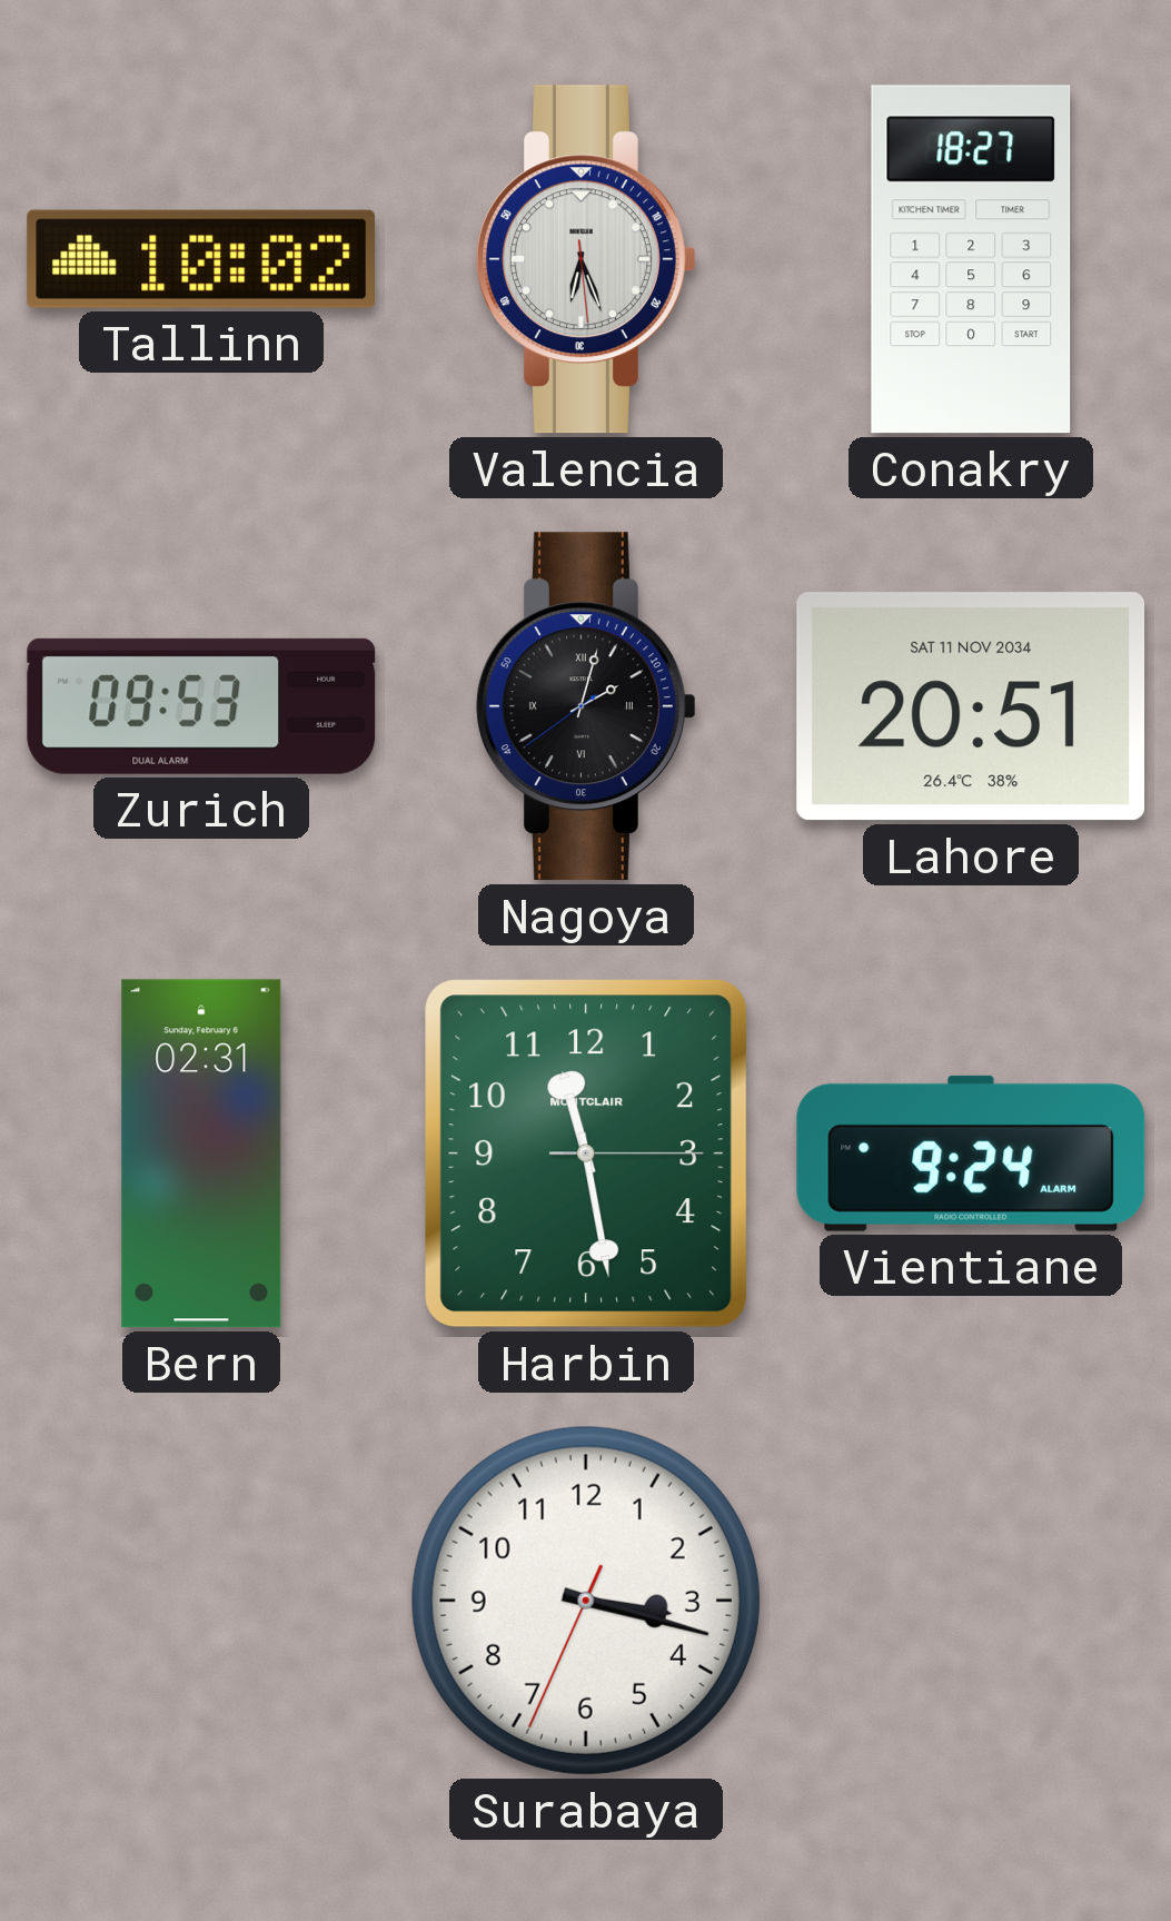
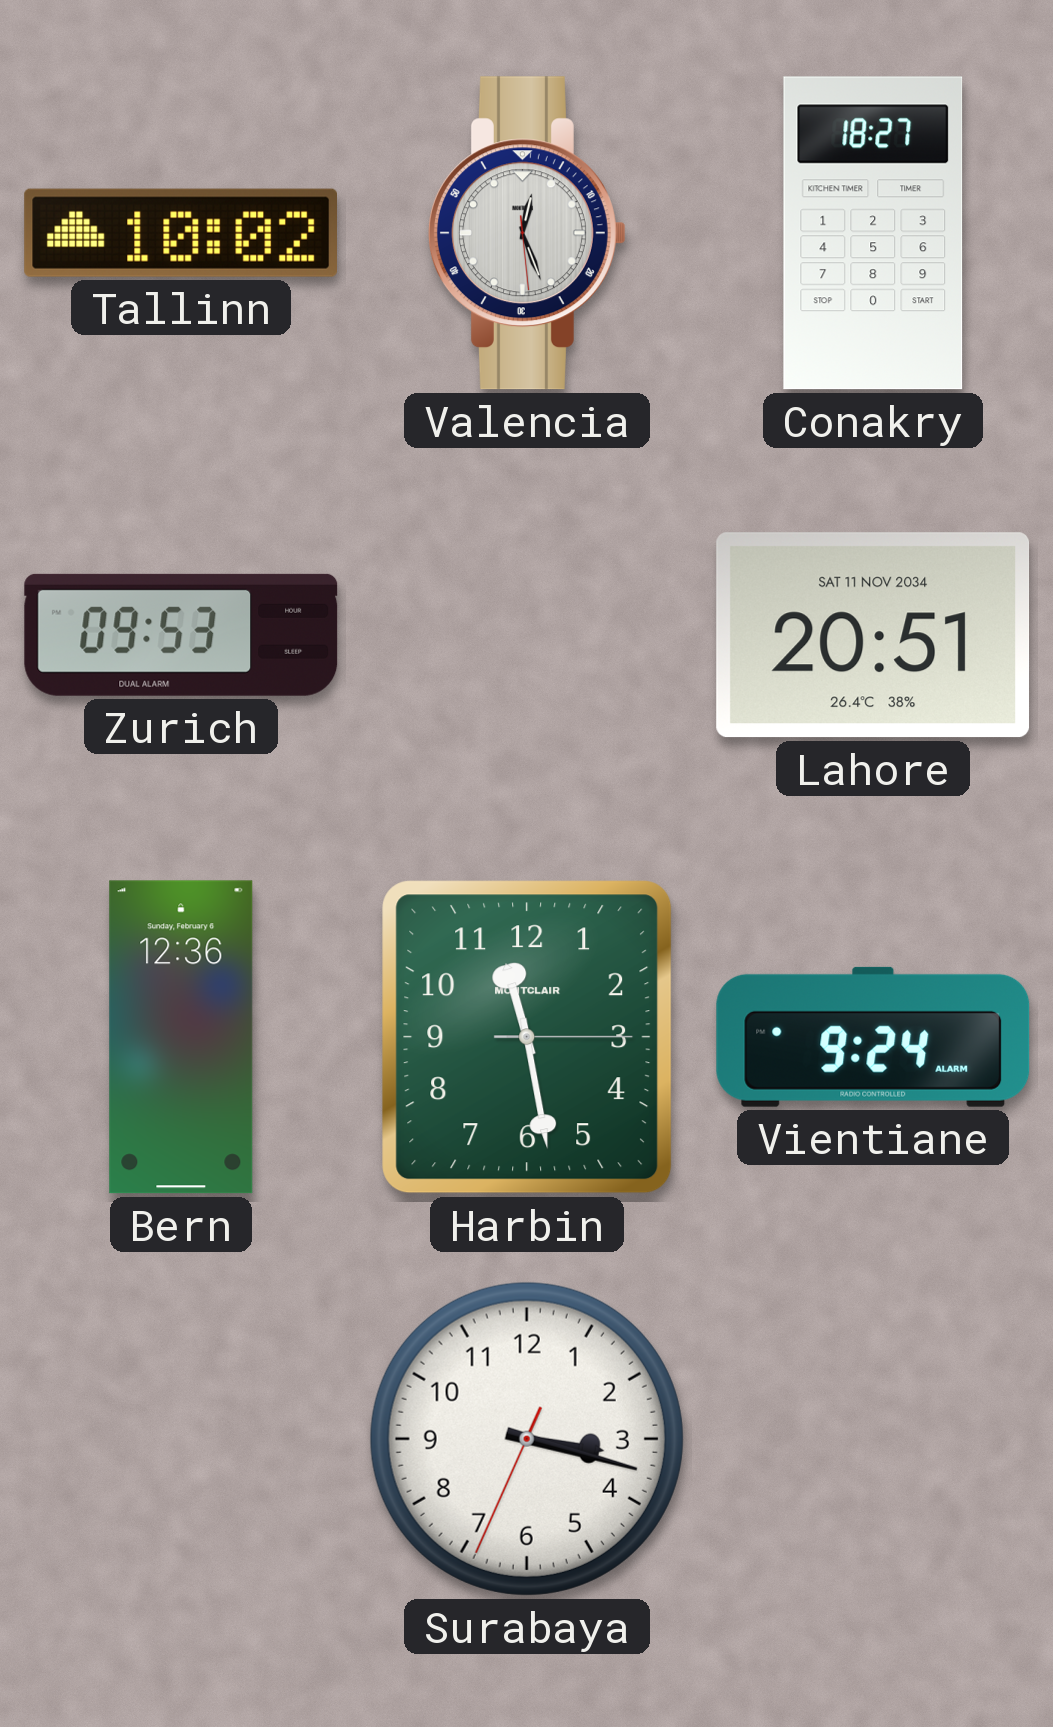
Valencia: 6:26 -> 12:26
Nagoya: 2:02 -> none
Bern: 02:31 -> 12:36
